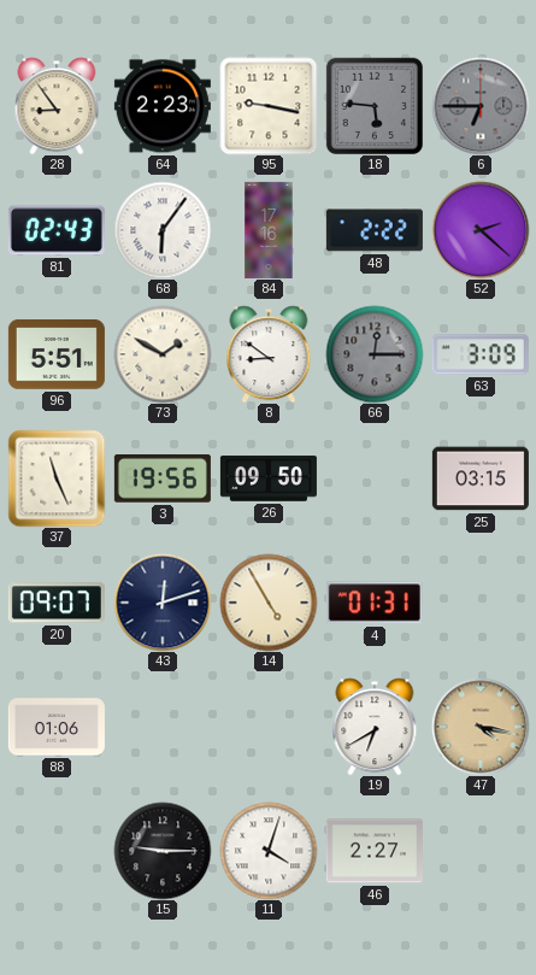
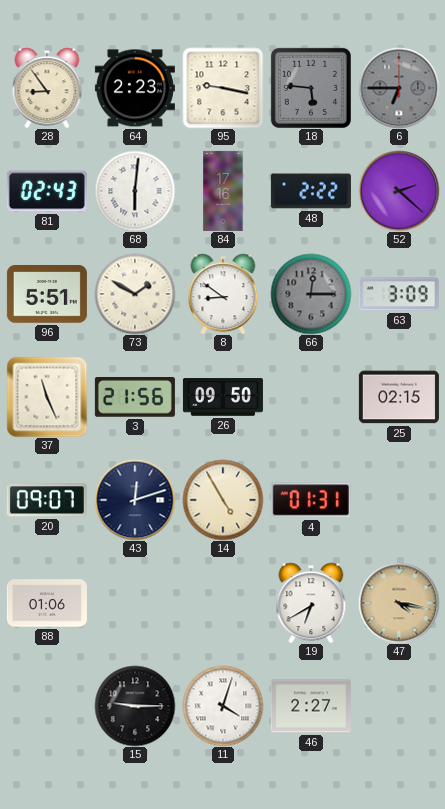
68: 6:06 -> 6:01
3: 19:56 -> 21:56
25: 03:15 -> 02:15
